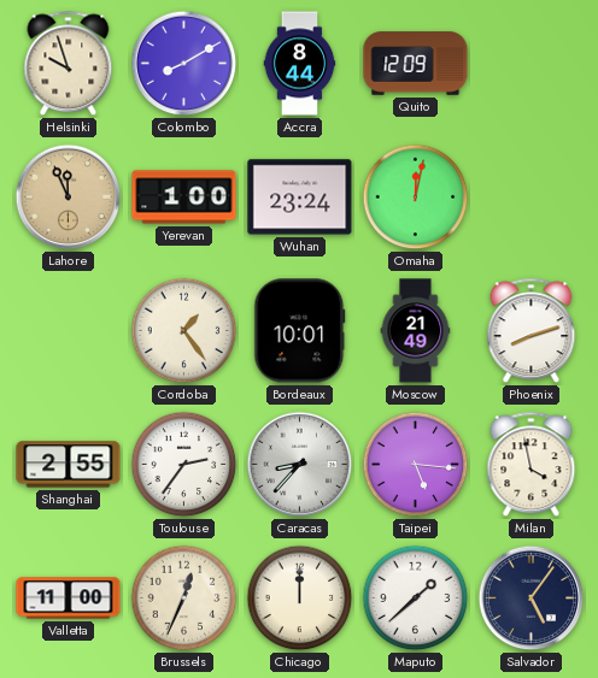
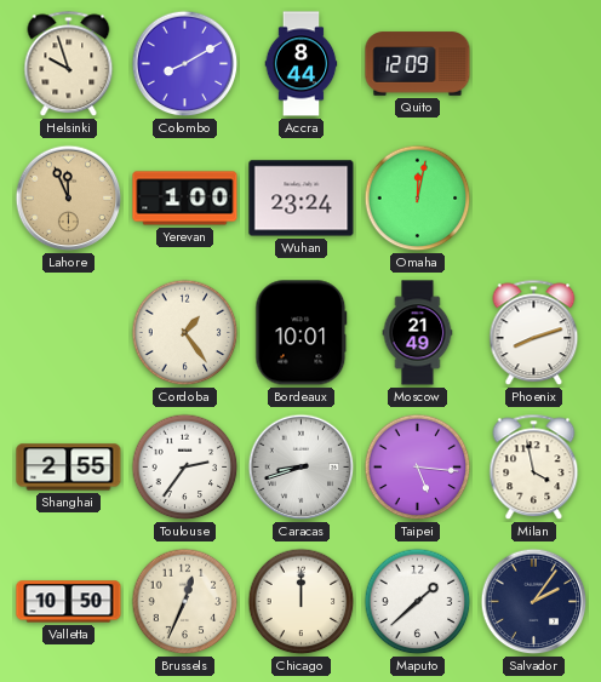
Caracas: 8:37 -> 8:42
Valletta: 11:00 -> 10:50
Salvador: 5:06 -> 2:06
